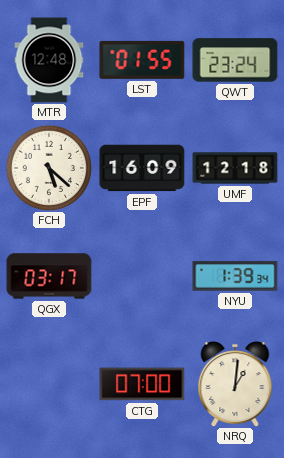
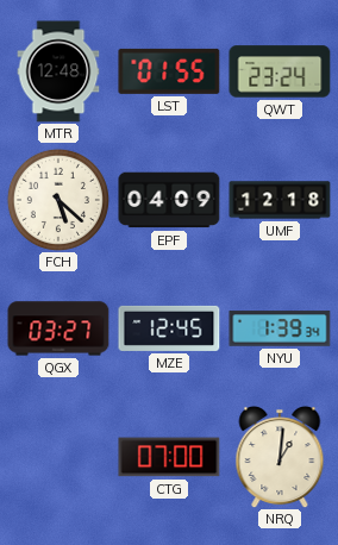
EPF: 16:09 -> 04:09
QGX: 03:17 -> 03:27
MZE: none -> 12:45
